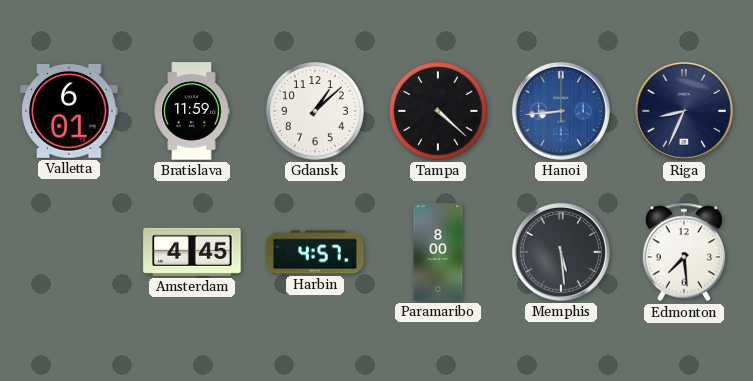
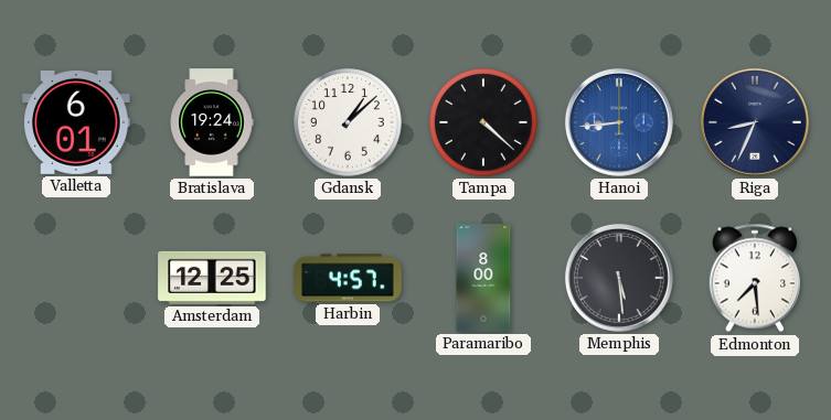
Bratislava: 11:59 -> 19:24
Amsterdam: 4:45 -> 12:25
